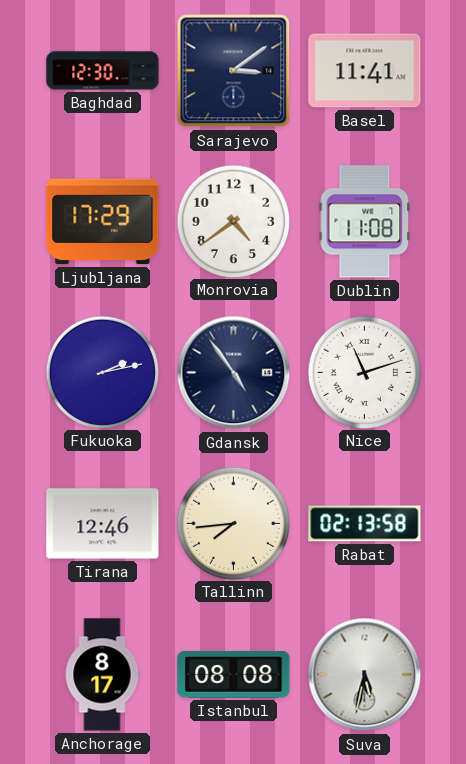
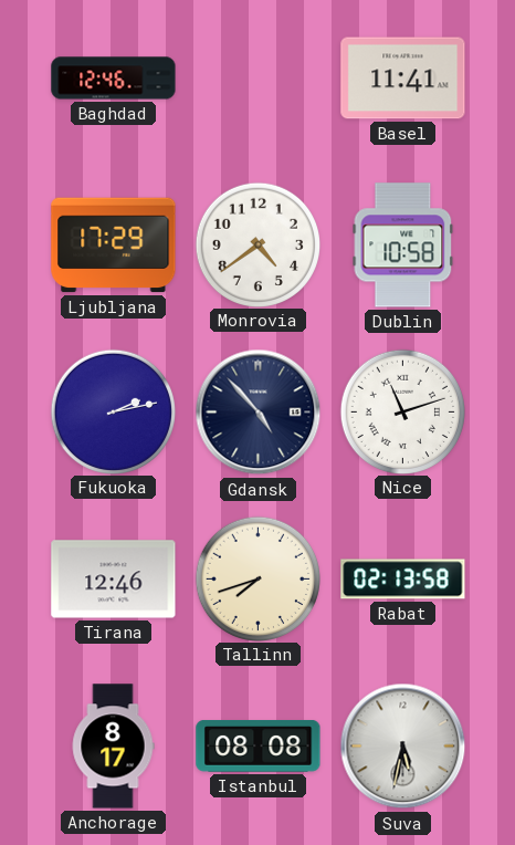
Baghdad: 12:30 -> 12:46
Sarajevo: 3:09 -> none
Dublin: 11:08 -> 10:58
Gdansk: 4:54 -> 4:53
Tallinn: 7:44 -> 7:42
